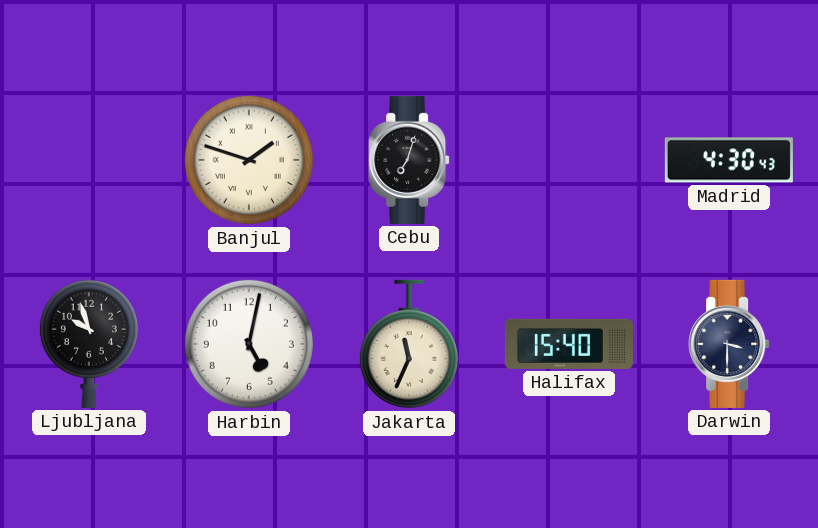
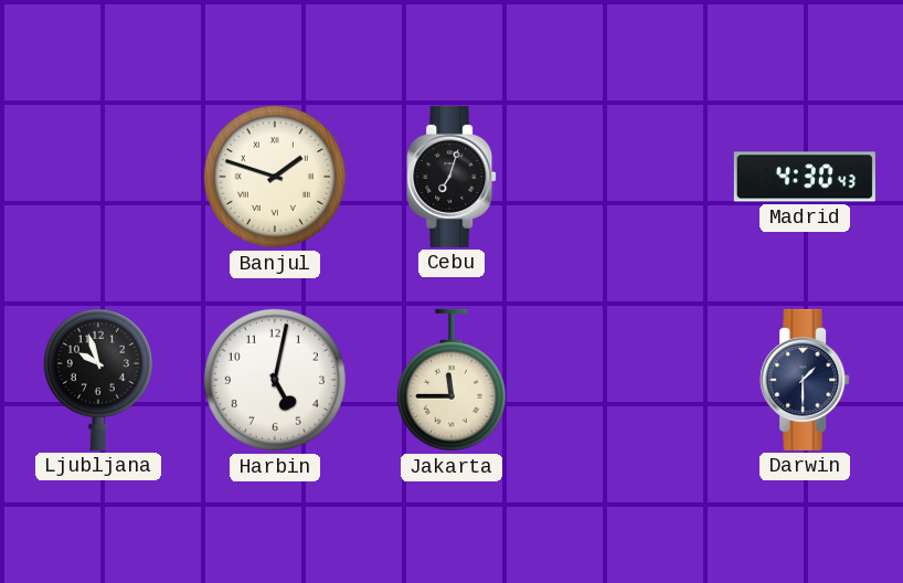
Jakarta: 11:34 -> 11:45
Halifax: 15:40 -> none
Darwin: 3:30 -> 1:30
